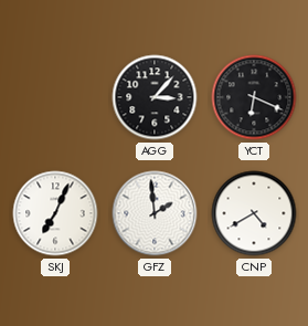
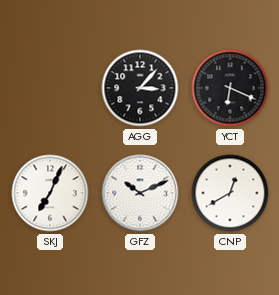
GFZ: 1:59 -> 10:11
CNP: 4:40 -> 12:40
